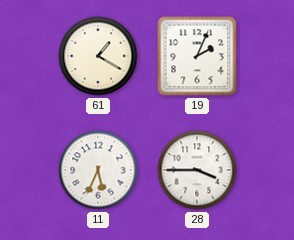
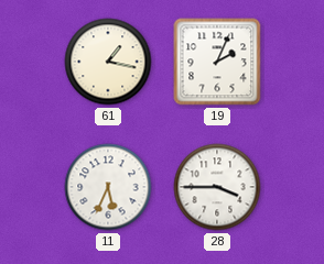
61: 1:20 -> 1:17
